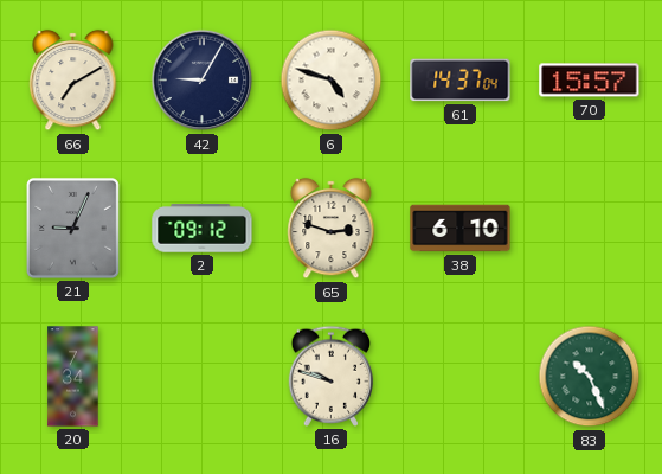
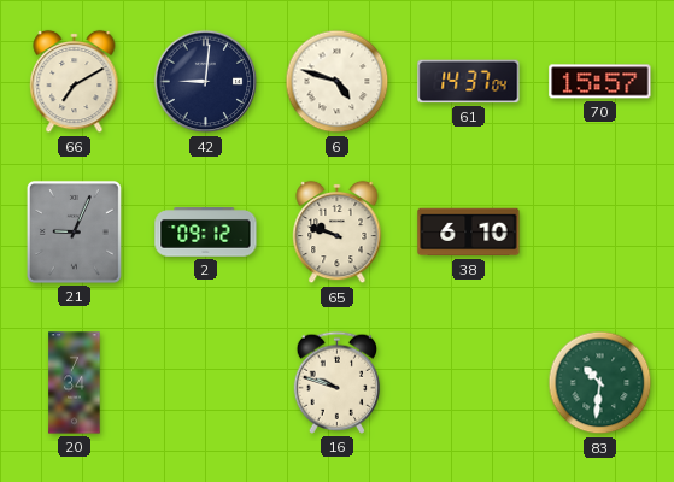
42: 9:05 -> 9:01
65: 2:48 -> 9:48
83: 10:26 -> 10:31
